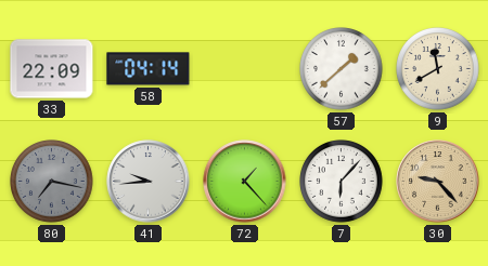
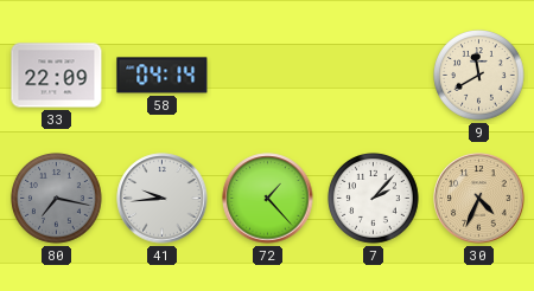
57: 1:38 -> none
7: 6:07 -> 2:07
30: 9:23 -> 4:34
